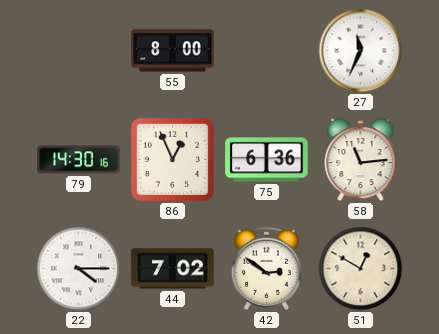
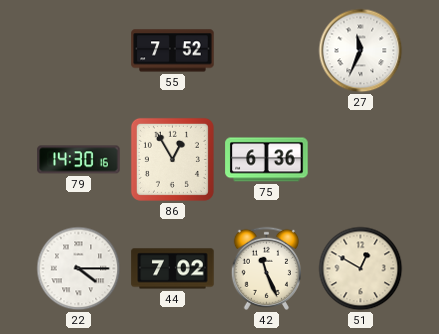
55: 8:00 -> 7:52
86: 12:56 -> 12:55
58: 11:14 -> none
42: 2:51 -> 11:26
